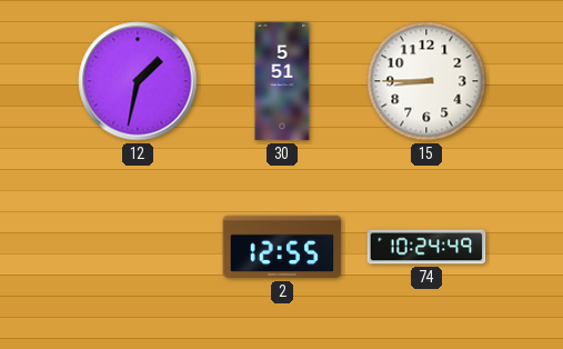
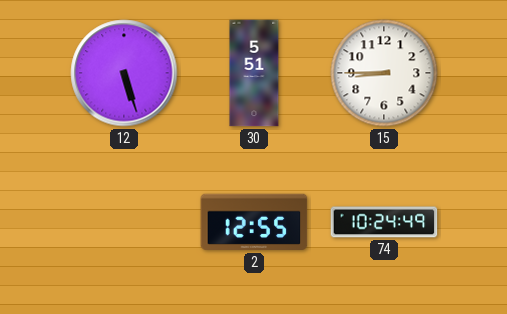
12: 1:32 -> 5:27
